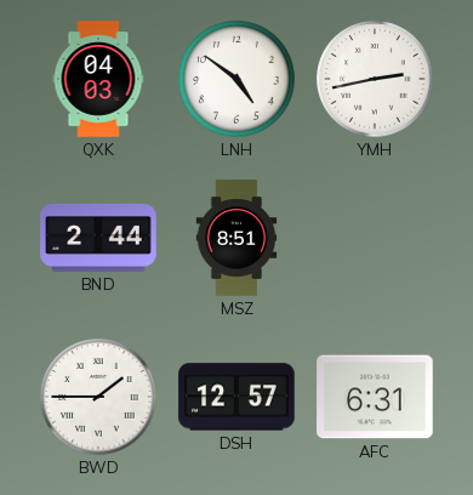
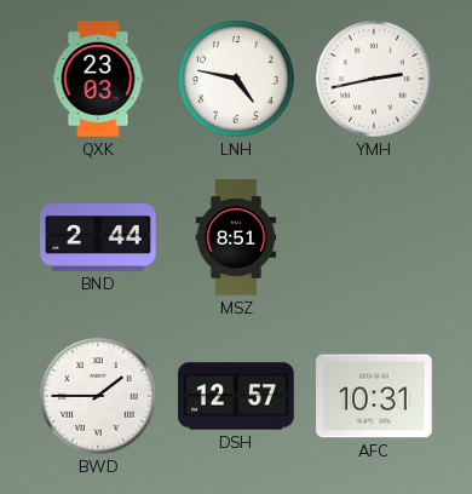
QXK: 04:03 -> 23:03
LNH: 4:51 -> 4:47
AFC: 6:31 -> 10:31
